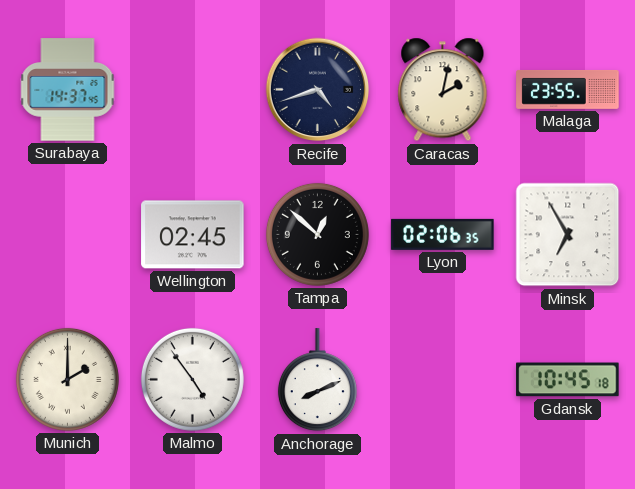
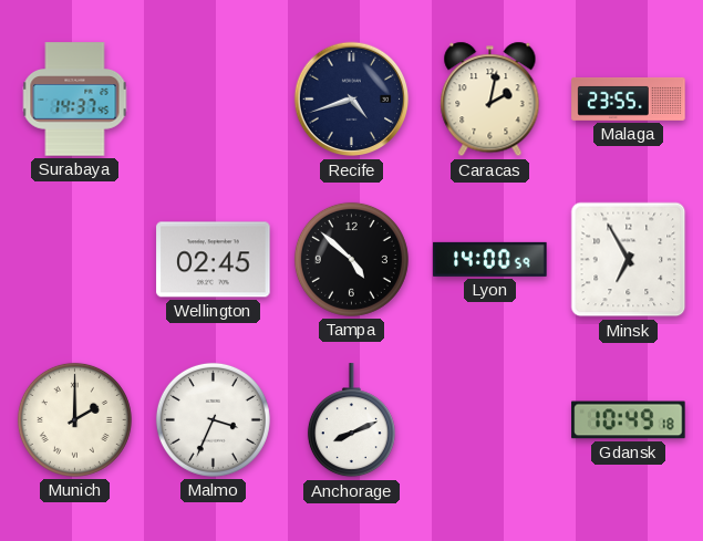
Tampa: 12:52 -> 4:52
Lyon: 02:06 -> 14:00
Malmo: 4:54 -> 3:34
Gdansk: 10:45 -> 10:49
